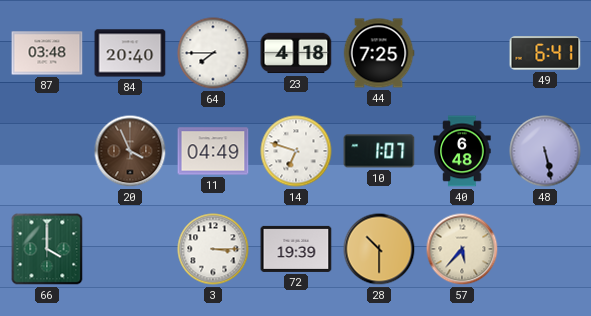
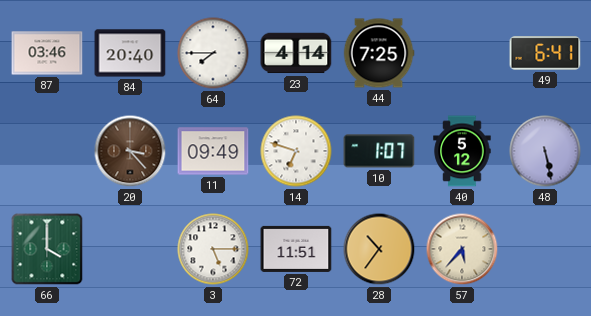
87: 03:48 -> 03:46
23: 4:18 -> 4:14
20: 3:56 -> 3:23
11: 04:49 -> 09:49
40: 6:48 -> 5:12
3: 3:15 -> 5:15
72: 19:39 -> 11:51
28: 10:30 -> 10:36
